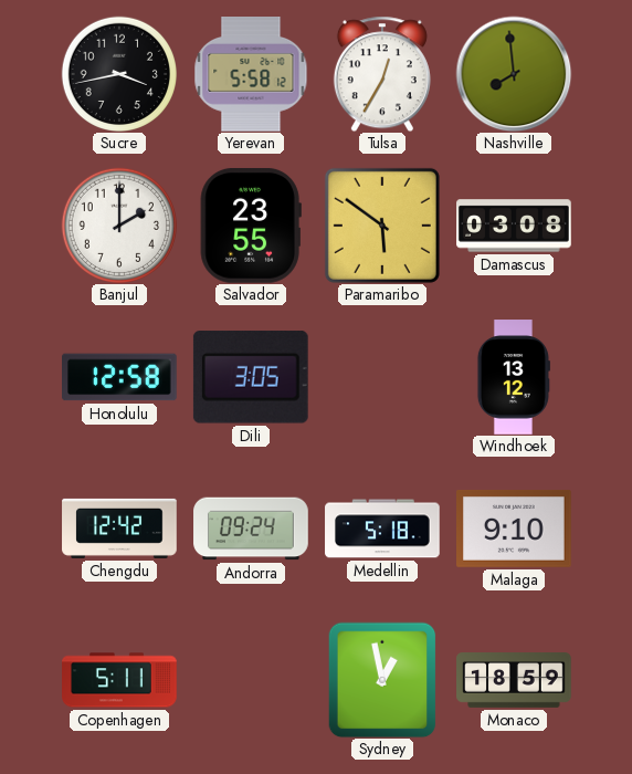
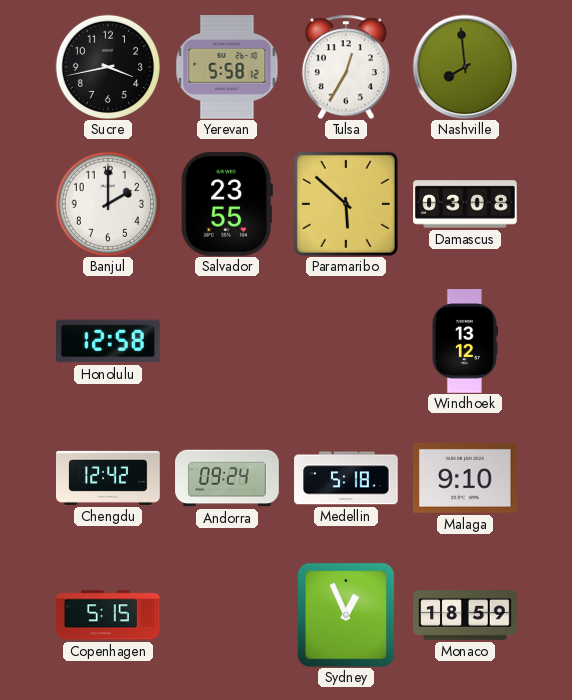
Paramaribo: 5:51 -> 5:52
Dili: 3:05 -> none
Copenhagen: 5:11 -> 5:15
Sydney: 12:58 -> 12:56
